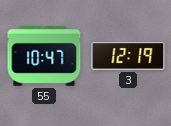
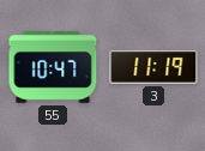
3: 12:19 -> 11:19
